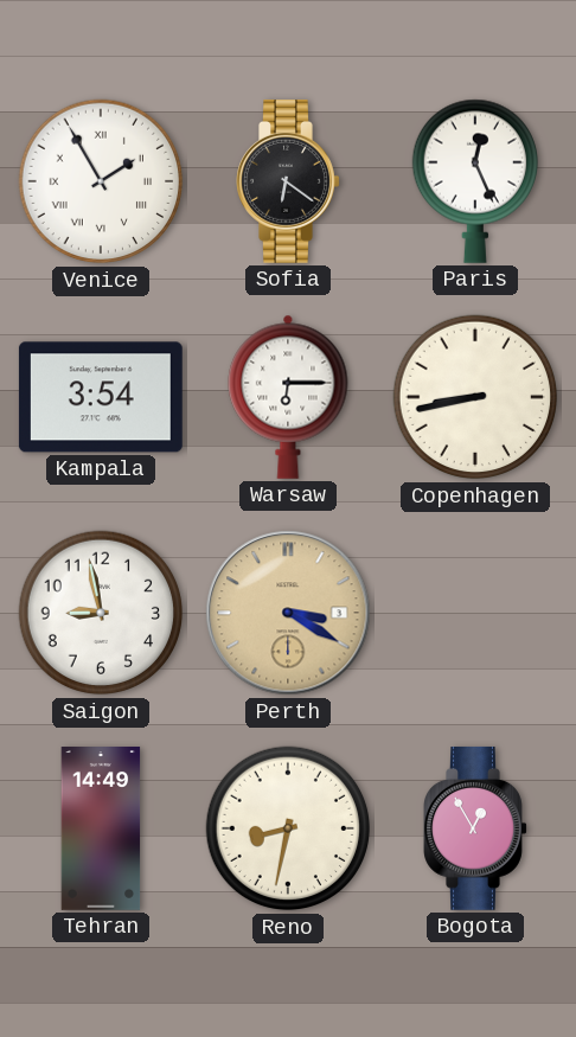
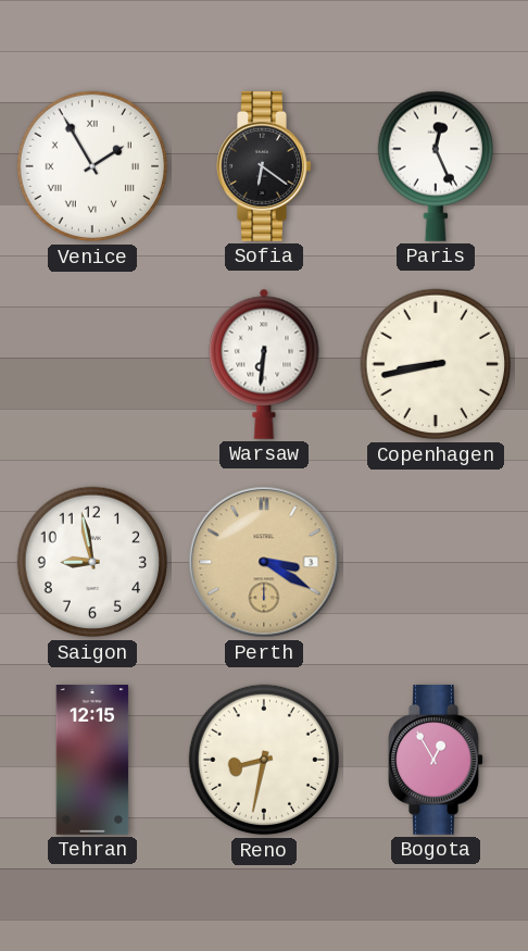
Kampala: 3:54 -> none
Warsaw: 6:15 -> 6:31
Tehran: 14:49 -> 12:15
